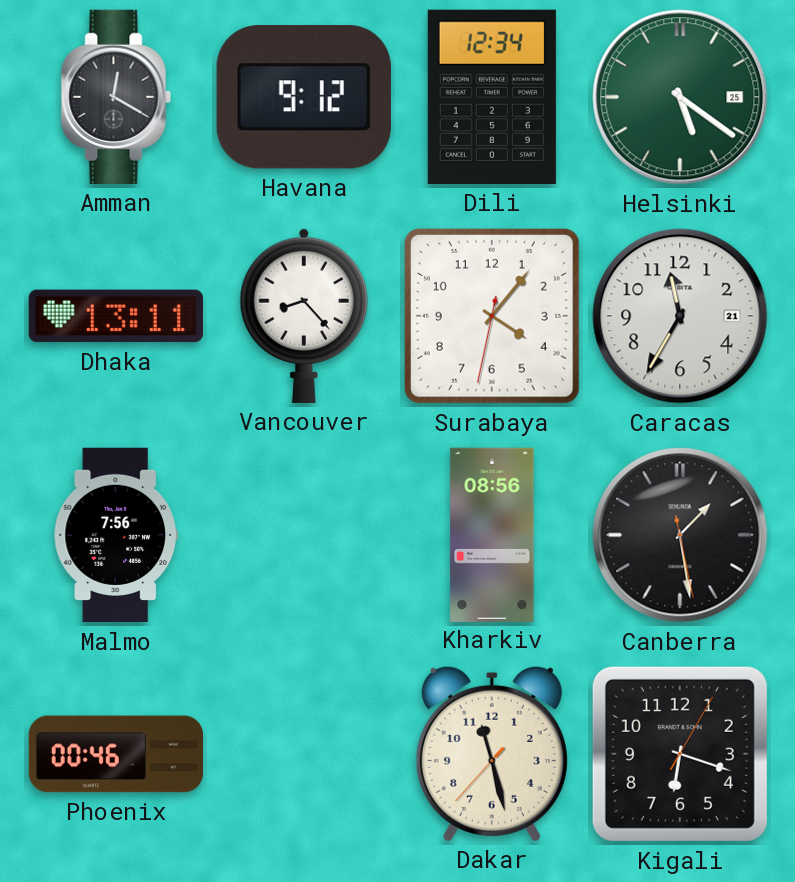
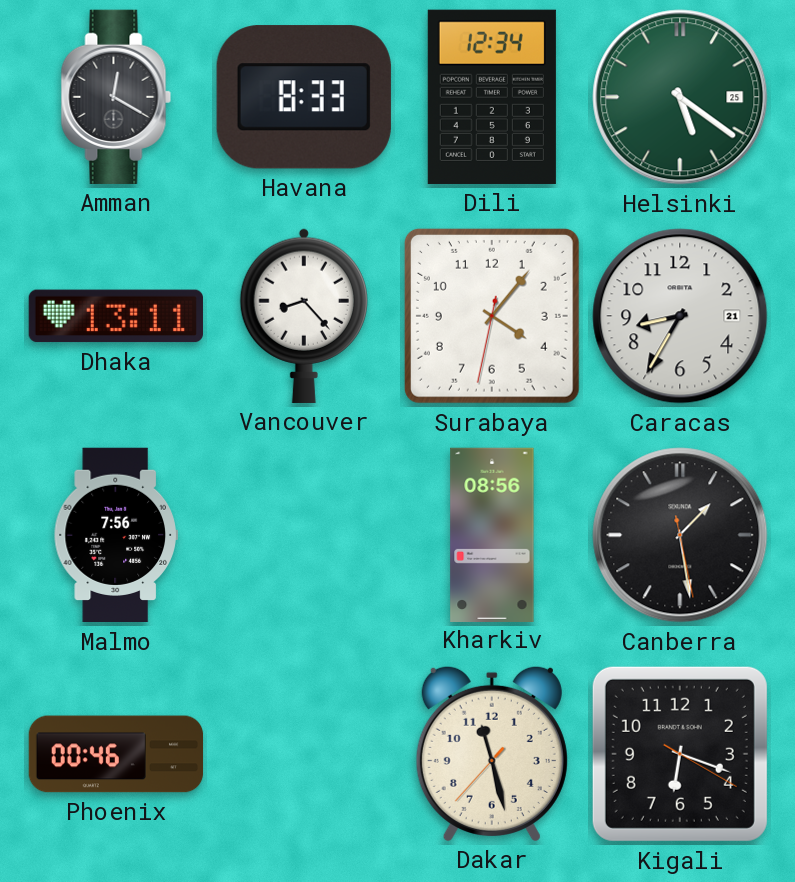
Havana: 9:12 -> 8:33
Caracas: 11:35 -> 8:35
Kigali: 6:18:05 -> 6:18:20
